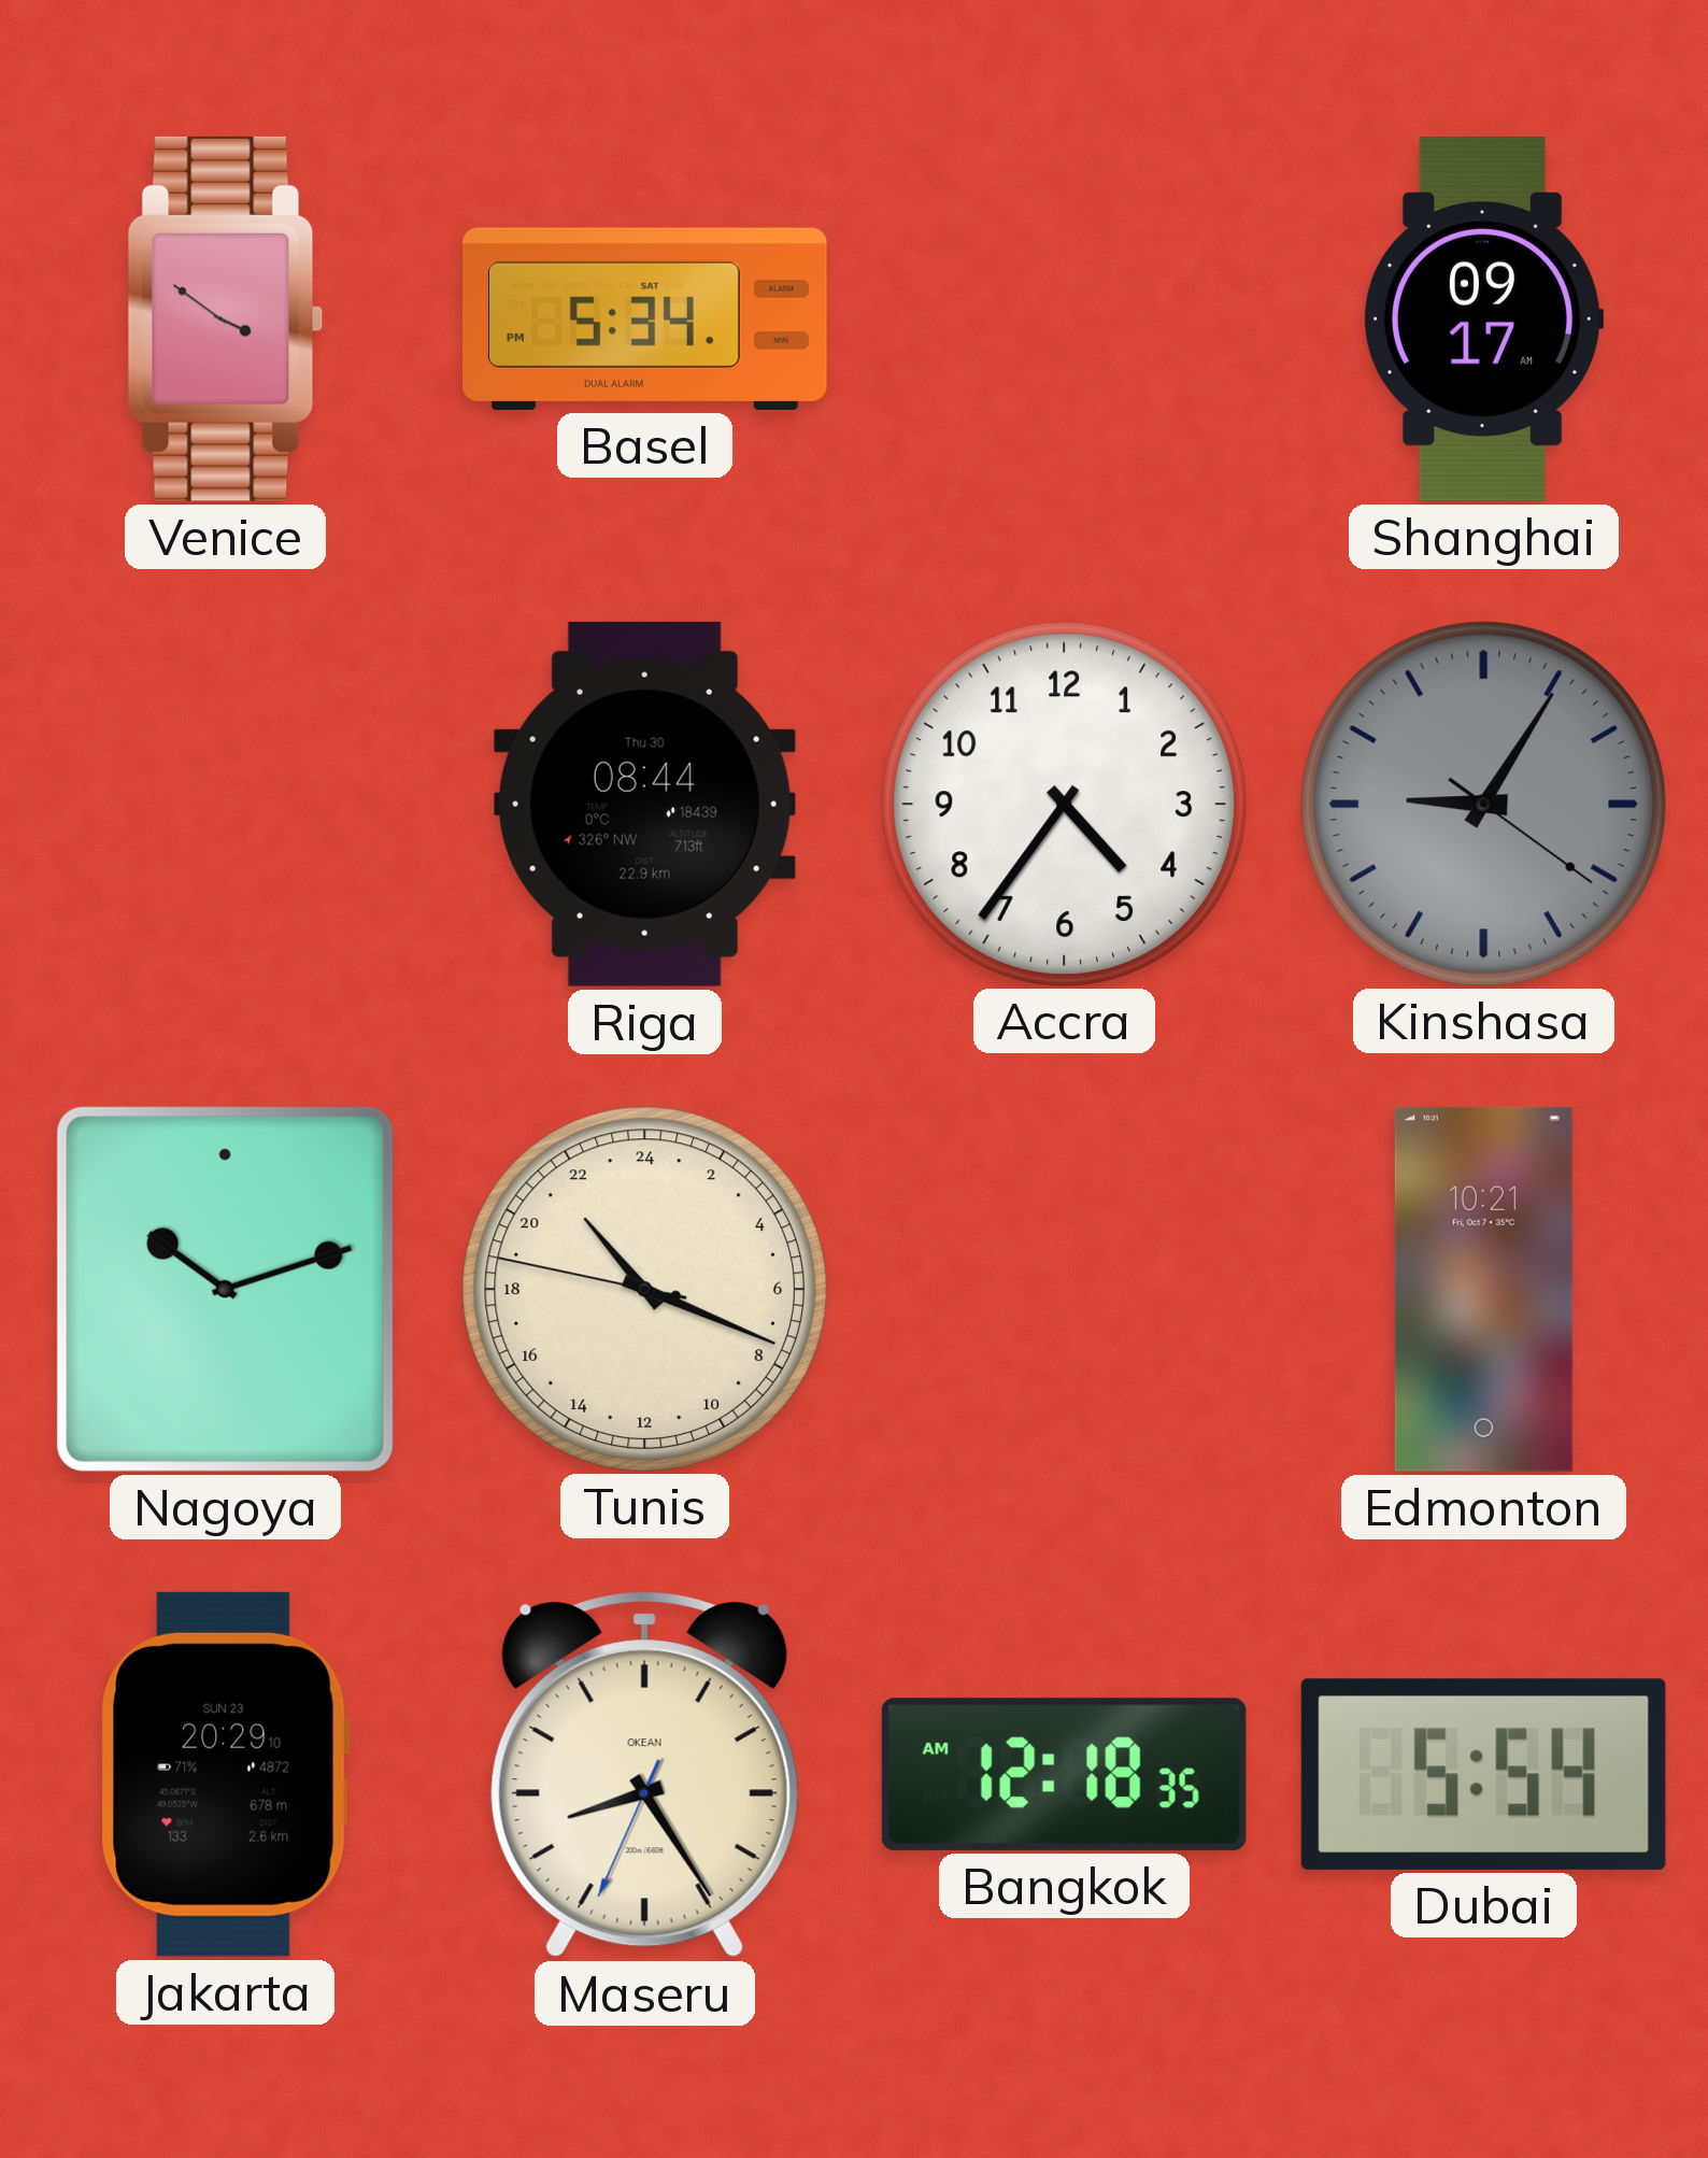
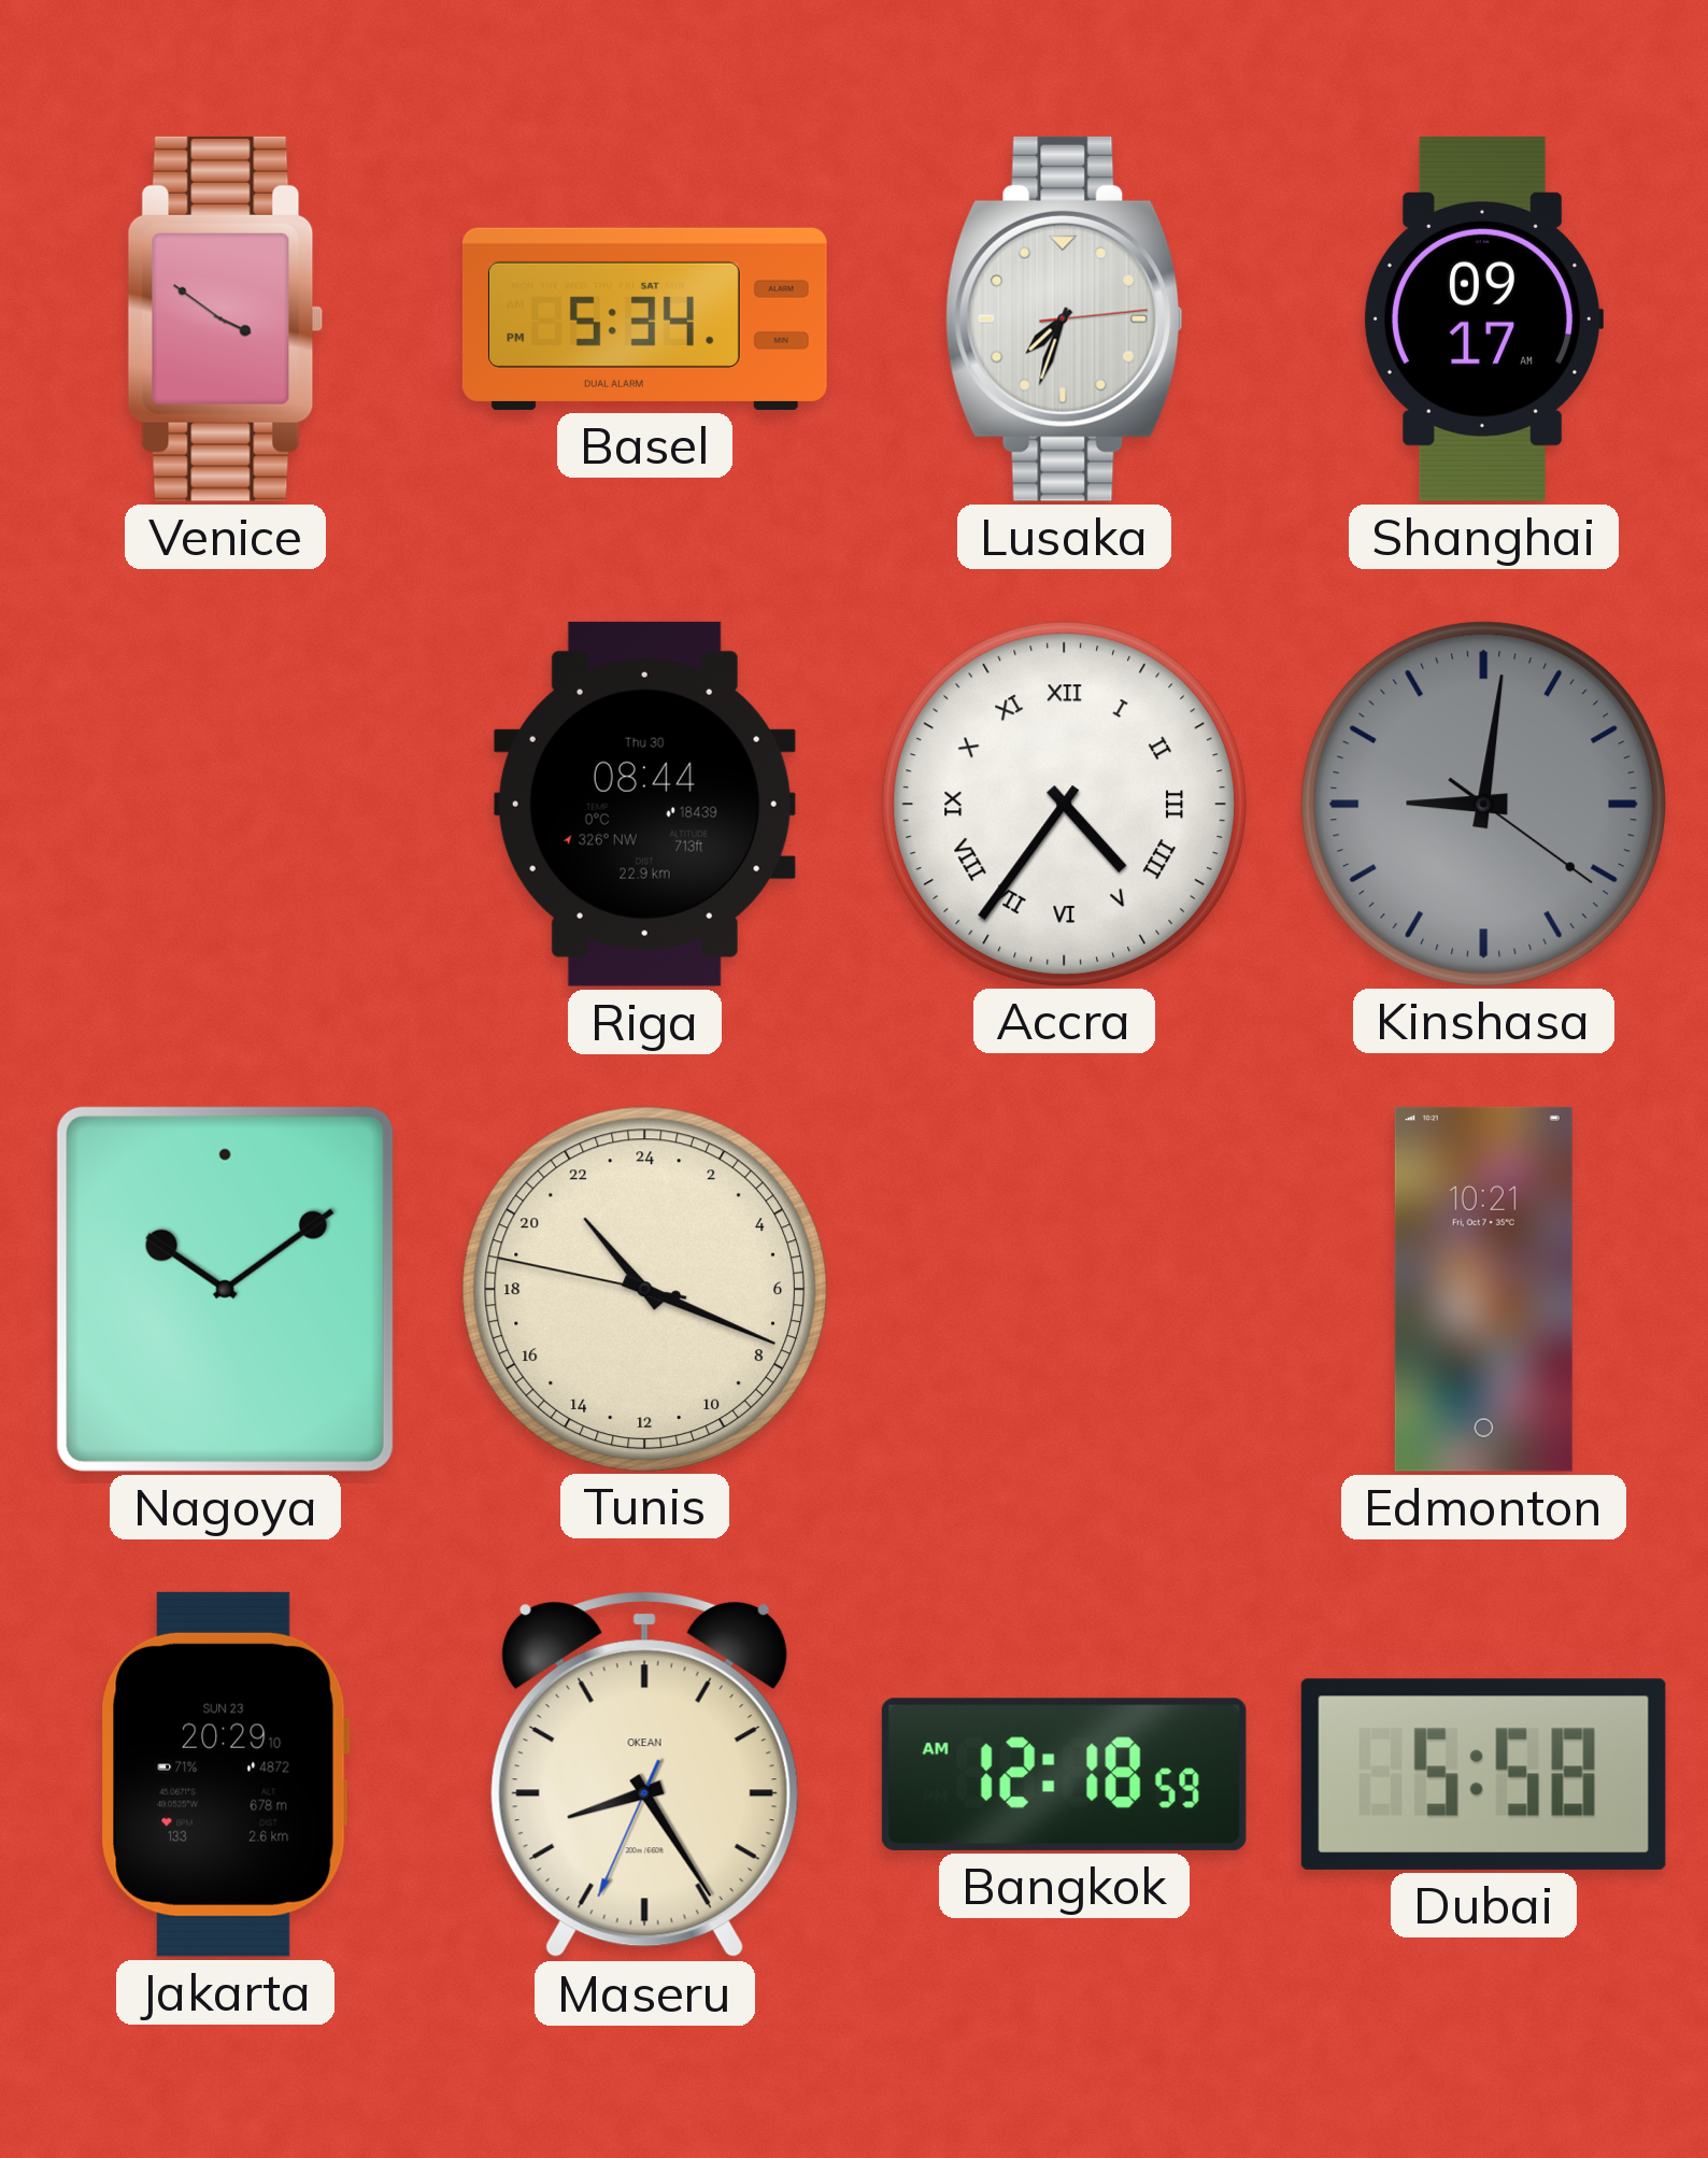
Lusaka: none -> 7:33
Accra numerals: Arabic -> Roman
Kinshasa: 9:05 -> 9:01
Nagoya: 10:12 -> 10:09
Bangkok: 12:18:35 AM -> 12:18:59 AM
Dubai: 5:54 -> 5:58
